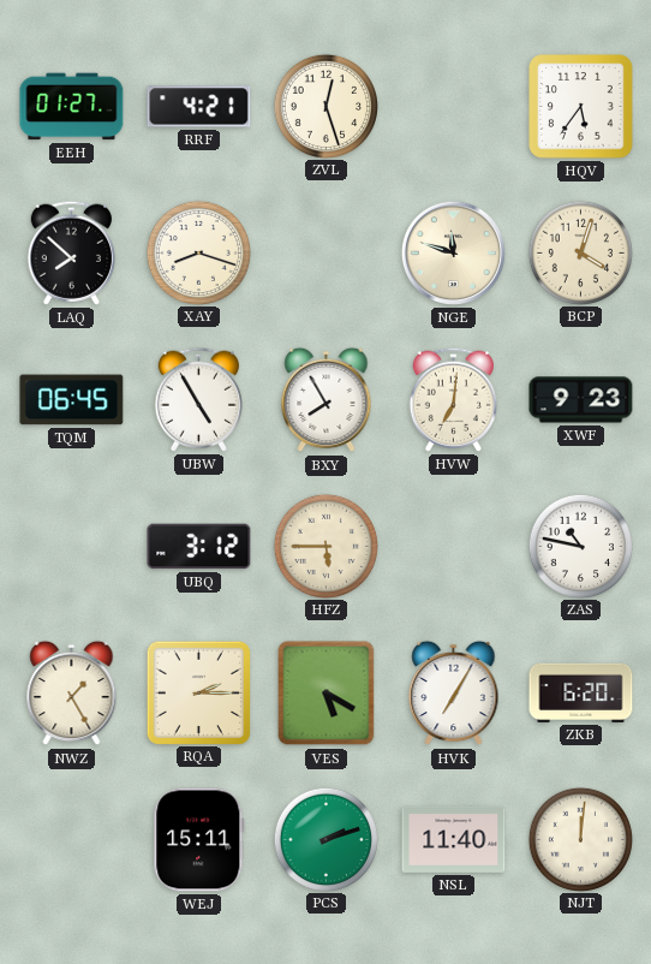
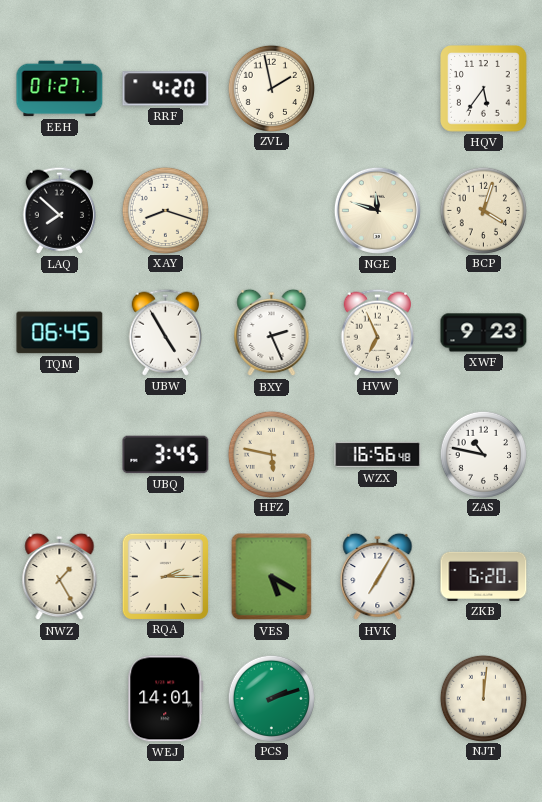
RRF: 4:21 -> 4:20
ZVL: 12:27 -> 1:58
BXY: 7:55 -> 2:26
HVW: 7:01 -> 6:56
UBQ: 3:12 -> 3:45
HFZ: 5:45 -> 5:47
WZX: none -> 16:56
WEJ: 15:11 -> 14:01
NSL: 11:40 -> none
